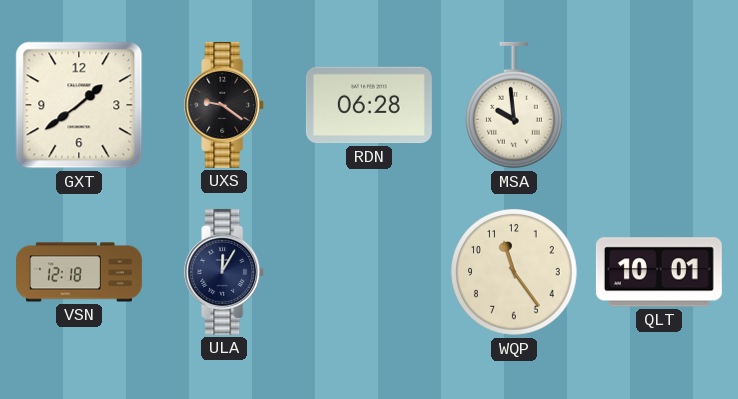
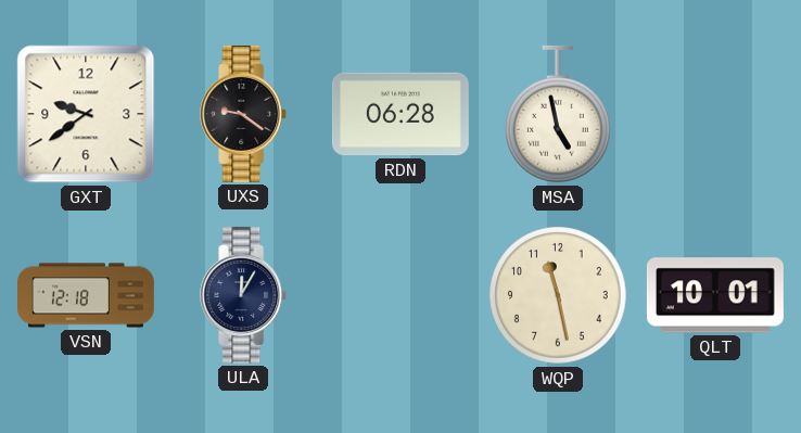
GXT: 1:39 -> 9:39
MSA: 9:59 -> 4:58
WQP: 11:24 -> 11:28
